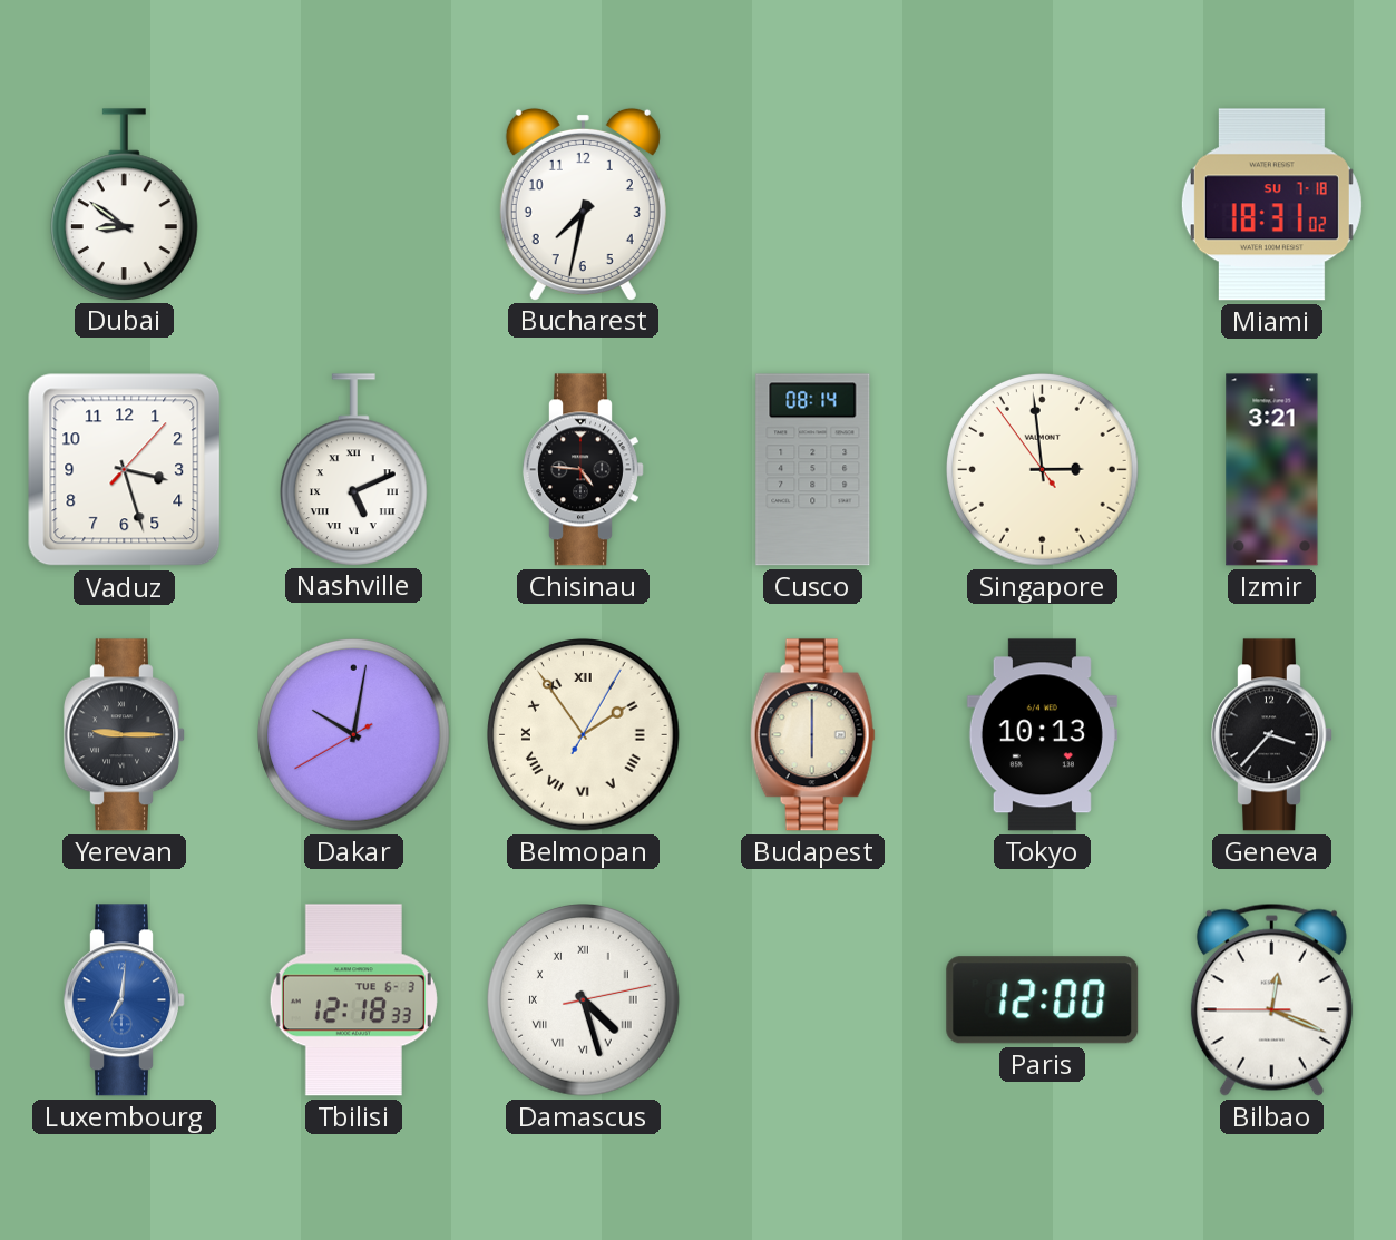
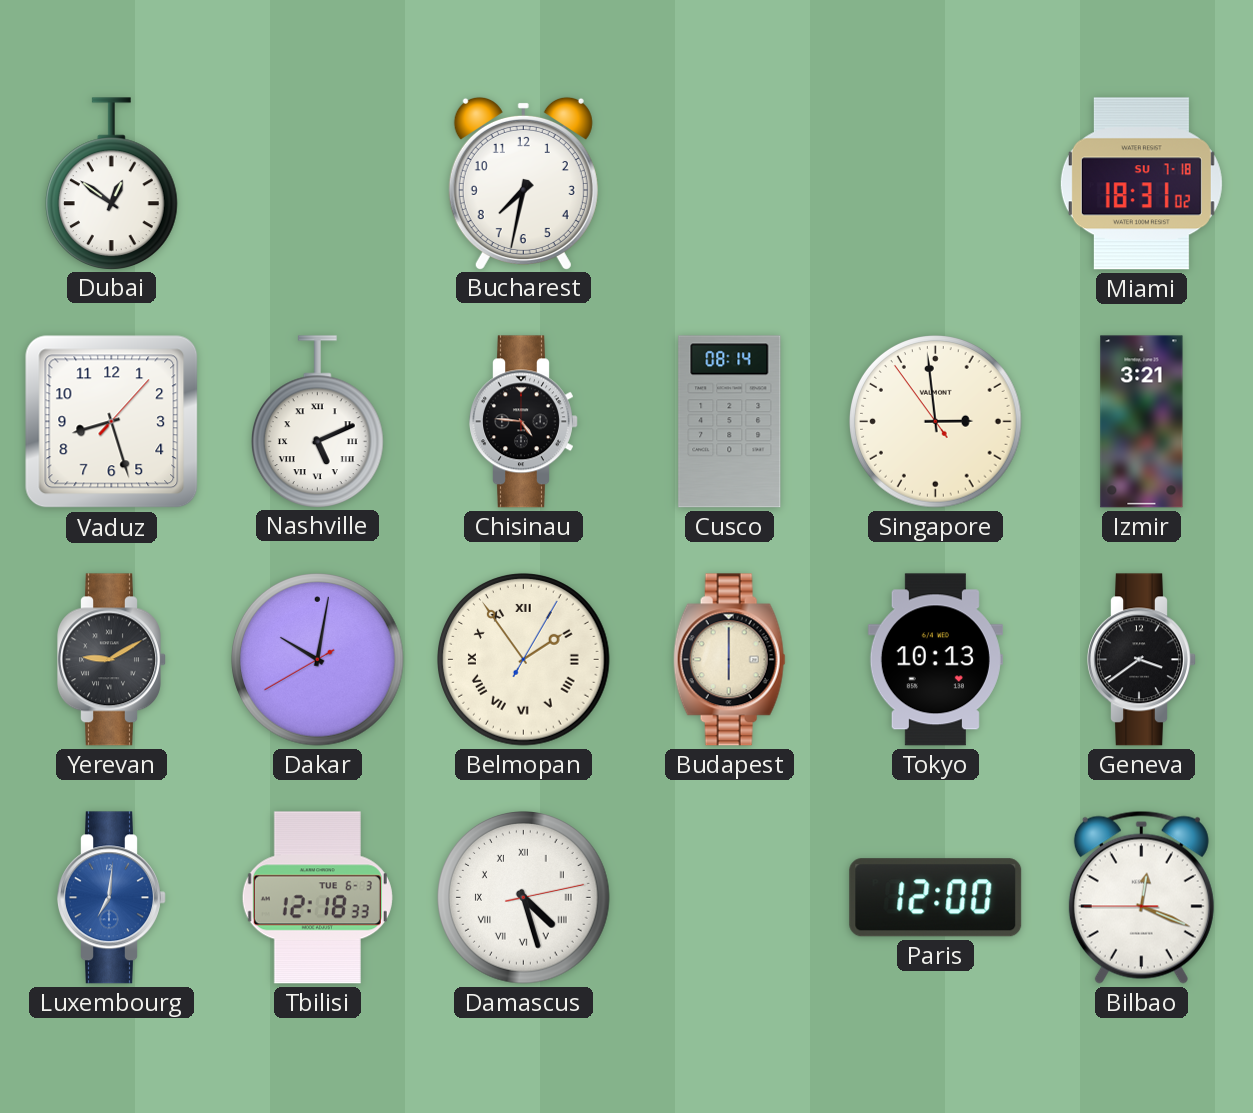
Dubai: 8:51 -> 12:51
Vaduz: 3:27 -> 8:27
Yerevan: 9:15 -> 9:10
Geneva: 3:37 -> 3:39
